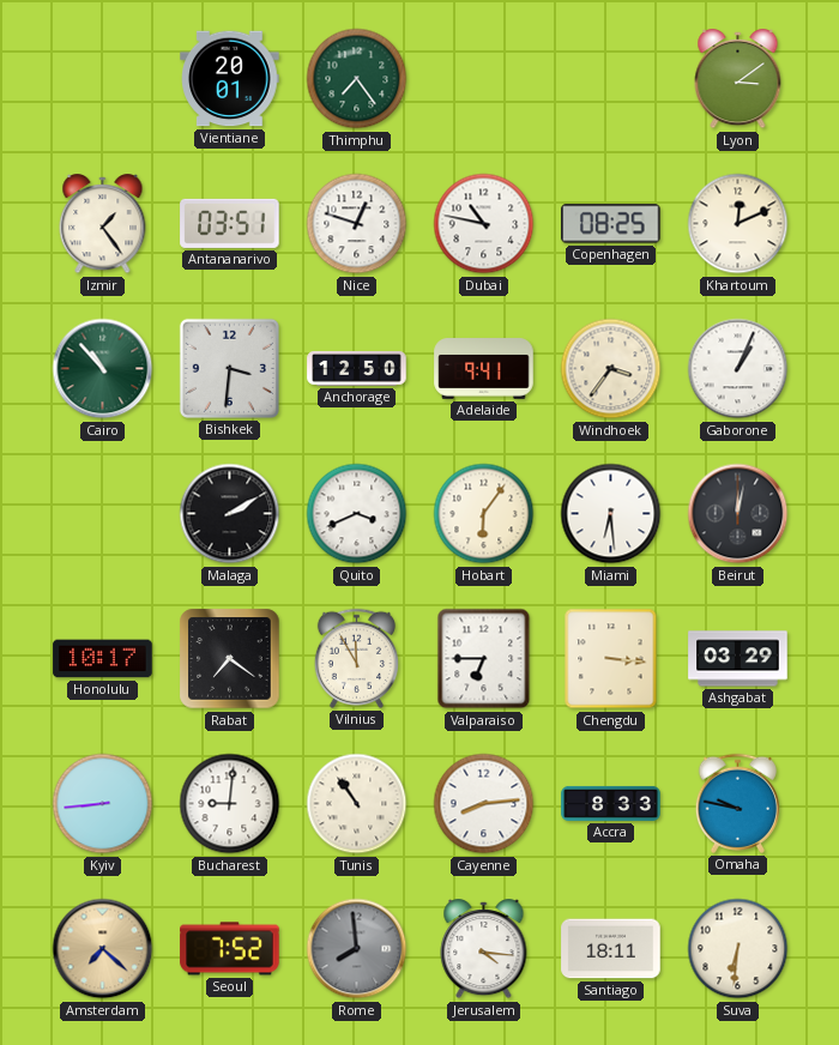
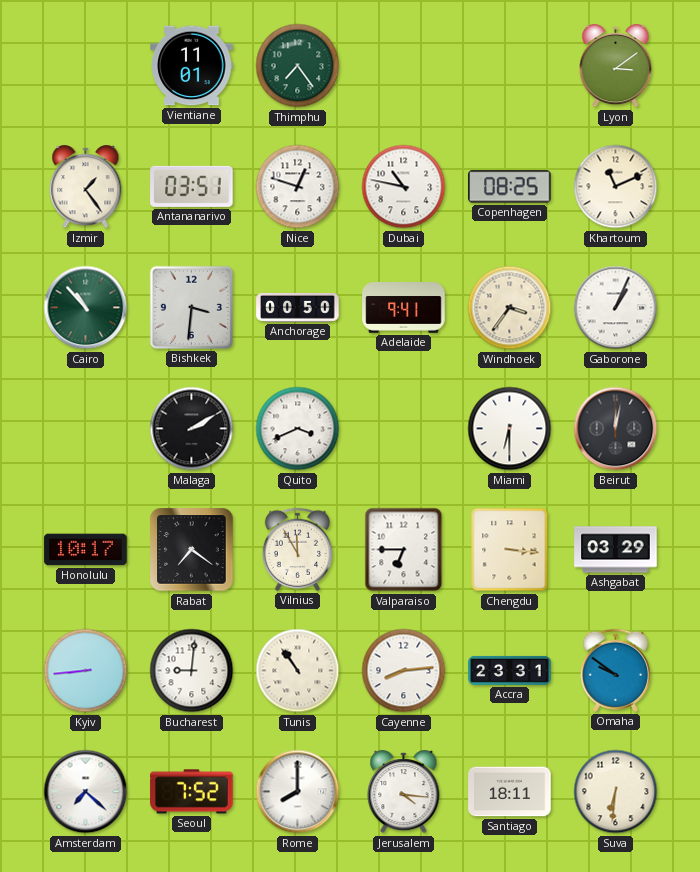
Vientiane: 20:01 -> 11:01
Khartoum: 12:11 -> 11:11
Anchorage: 12:50 -> 00:50
Hobart: 6:06 -> none
Miami: 6:29 -> 6:30
Accra: 8:33 -> 23:31
Omaha: 9:47 -> 9:51
Amsterdam dial: champagne -> white
Rome: 7:59 -> 8:00
Rome dial: grey -> white
